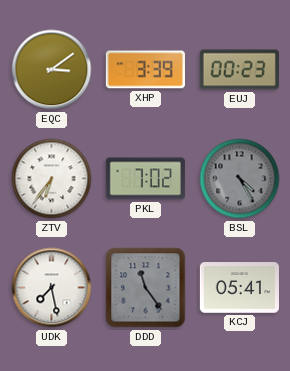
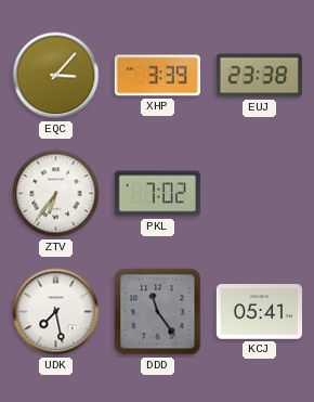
EQC: 3:09 -> 3:07
EUJ: 00:23 -> 23:38
BSL: 4:25 -> none
